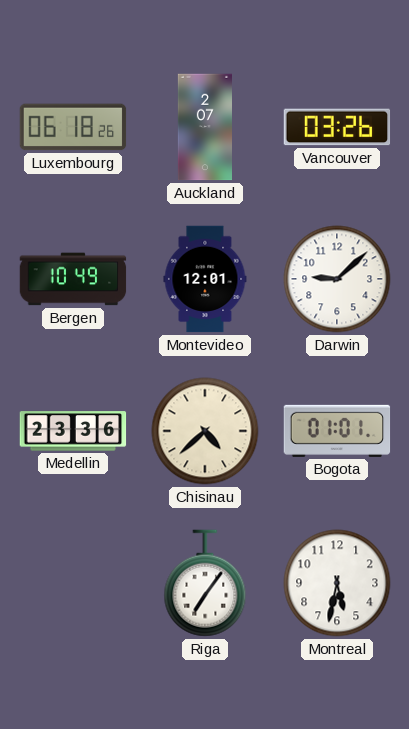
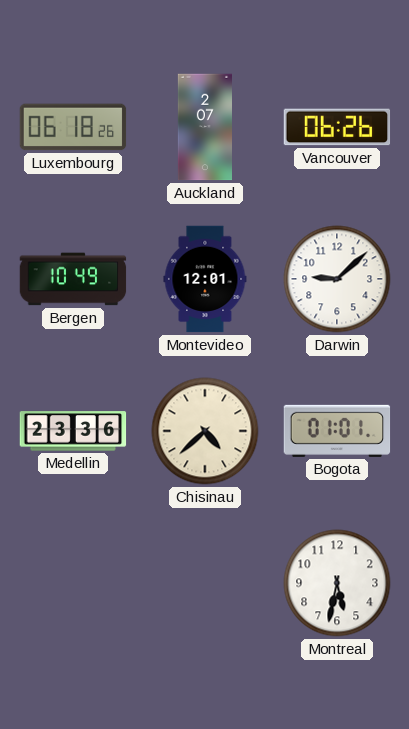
Vancouver: 03:26 -> 06:26
Riga: 7:06 -> none
